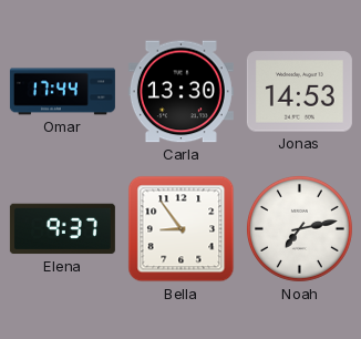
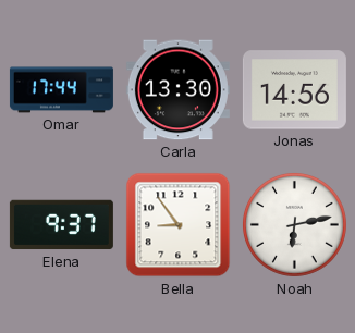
Jonas: 14:53 -> 14:56
Noah: 7:13 -> 6:13
